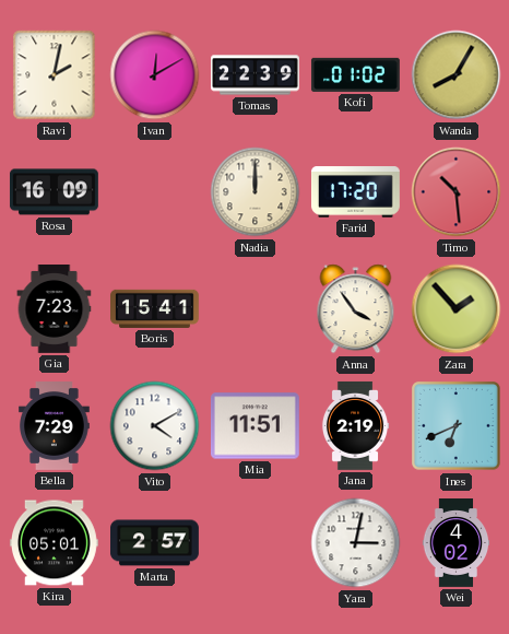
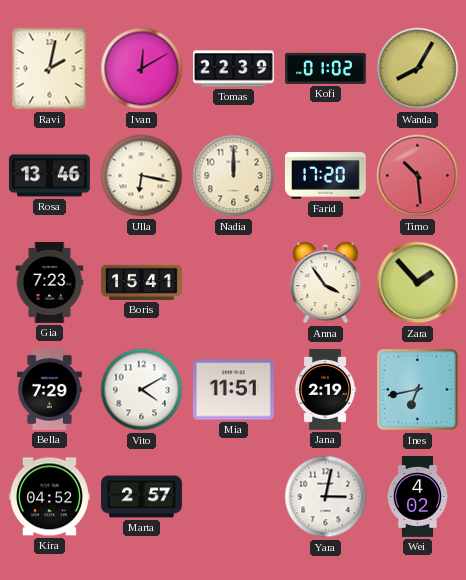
Rosa: 16:09 -> 13:46
Ulla: none -> 6:17
Ines: 6:41 -> 6:43
Kira: 05:01 -> 04:52
